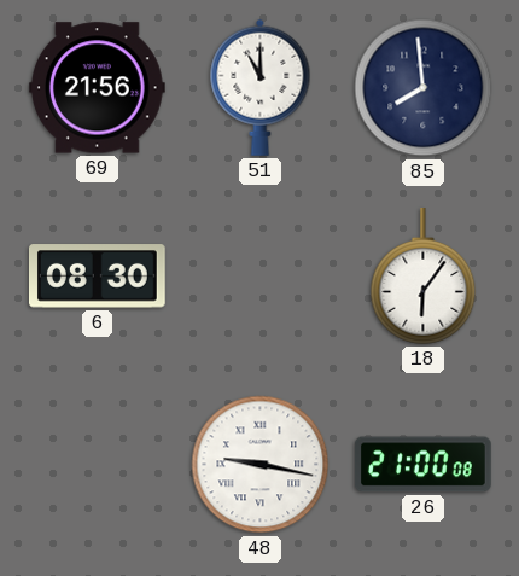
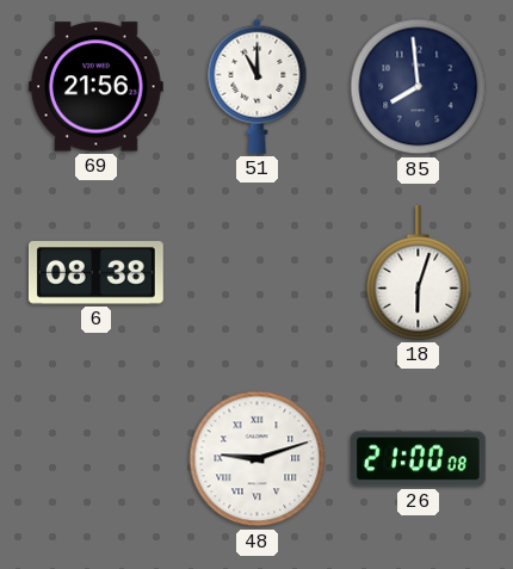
6: 08:30 -> 08:38
18: 6:06 -> 6:03
48: 9:17 -> 9:12
